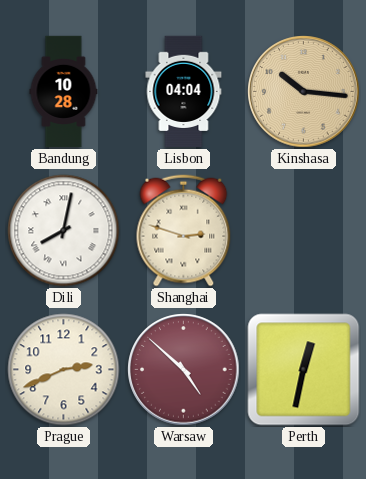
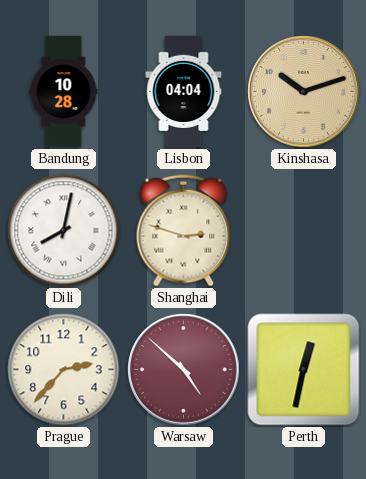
Kinshasa: 10:16 -> 10:12
Prague: 2:41 -> 2:37
